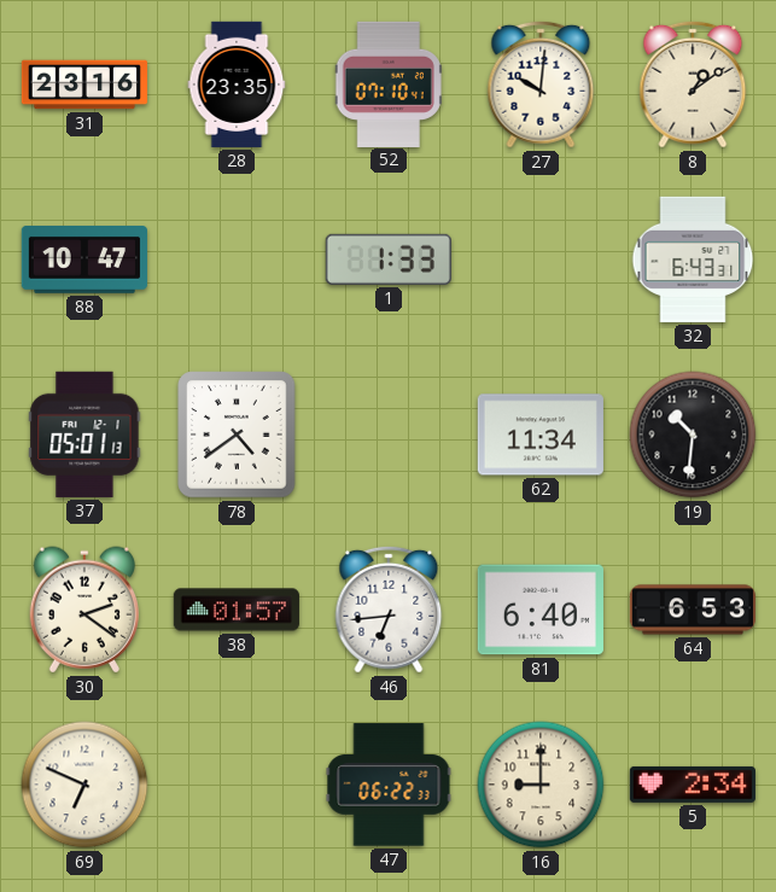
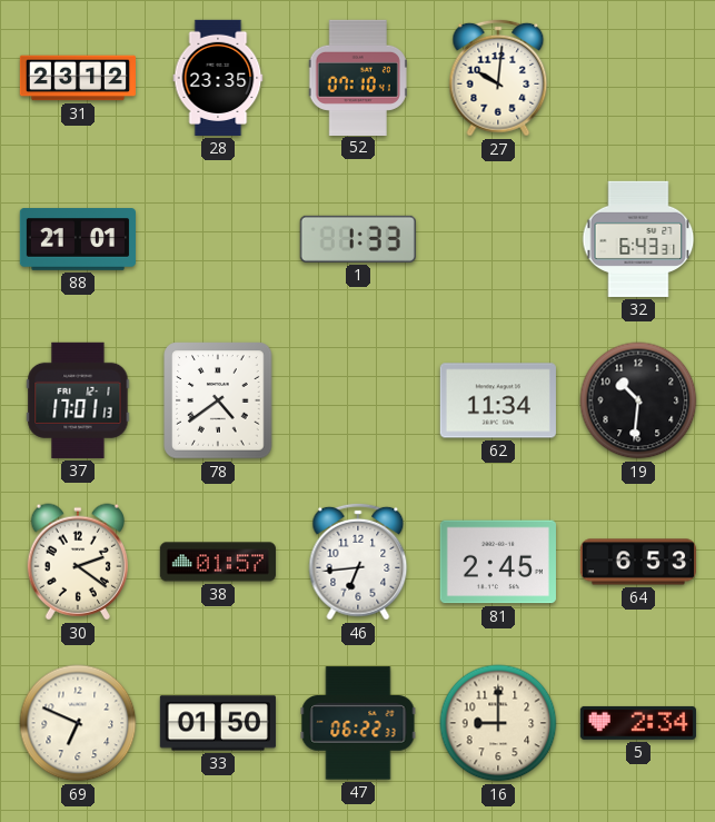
31: 23:16 -> 23:12
8: 1:09 -> none
88: 10:47 -> 21:01
37: 05:01 -> 17:01
81: 6:40 -> 2:45
33: none -> 01:50
